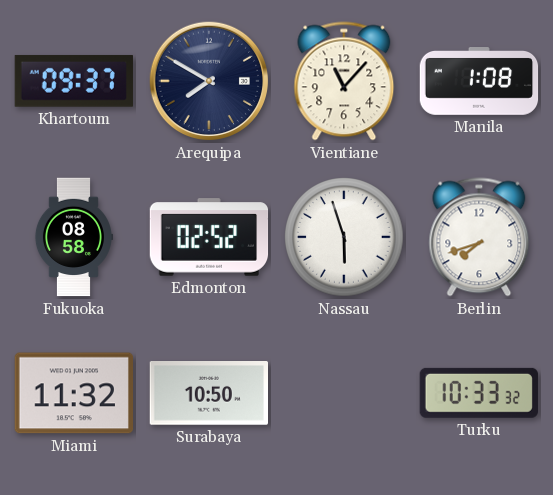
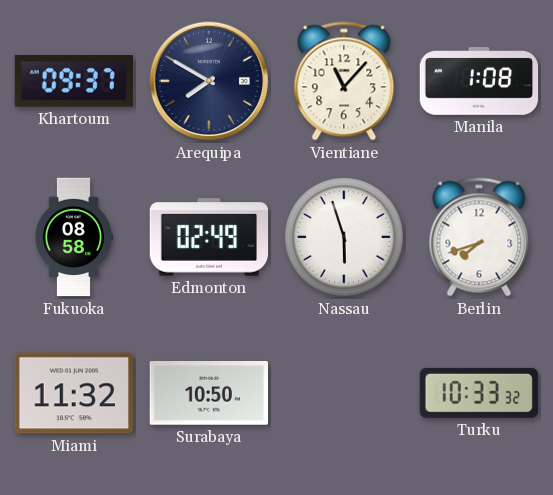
Edmonton: 02:52 -> 02:49
